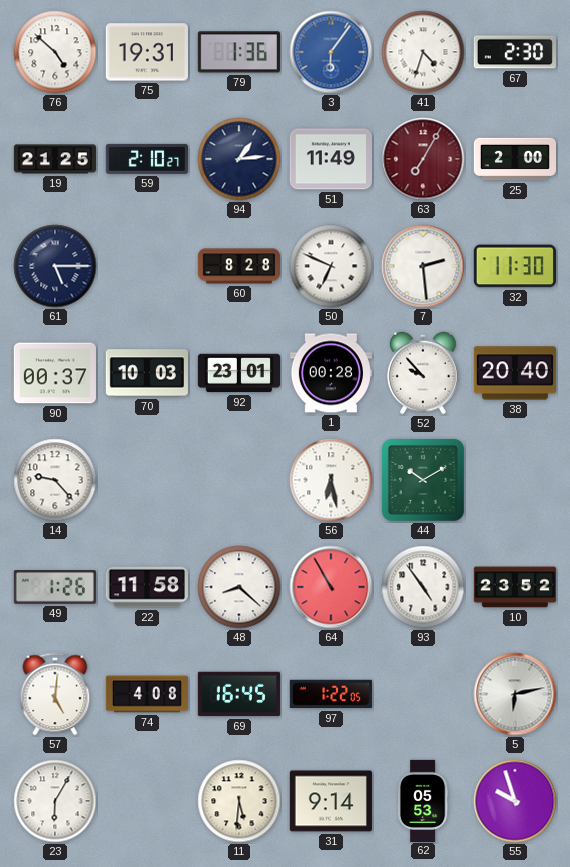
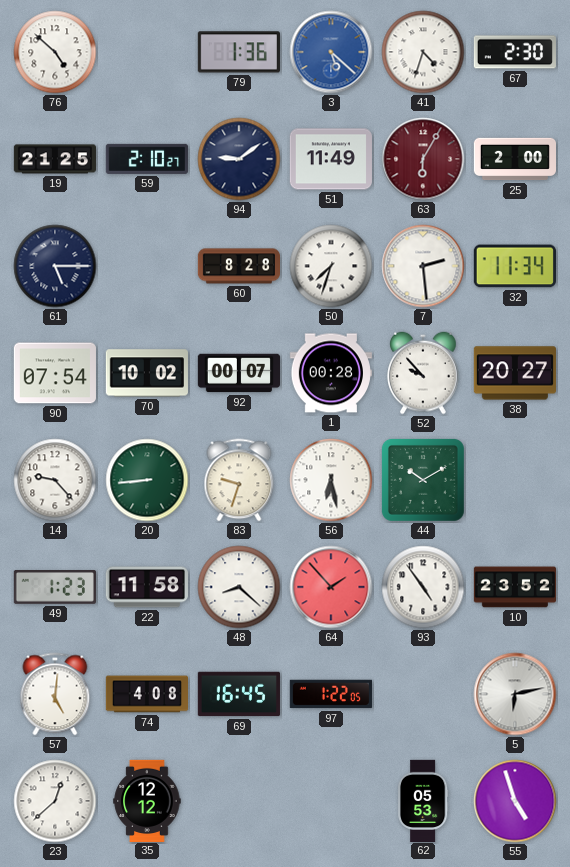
75: 19:31 -> none
3: 6:06 -> 5:22
94: 1:14 -> 9:09
63: 7:05 -> 6:05
50: 6:49 -> 7:33
32: 11:30 -> 11:34
90: 00:37 -> 07:54
70: 10:03 -> 10:02
92: 23:01 -> 00:07
38: 20:40 -> 20:27
20: none -> 8:44
83: none -> 9:33
49: 1:26 -> 1:23
64: 10:55 -> 1:53
23: 6:05 -> 12:38
35: none -> 12:12
11: 5:31 -> none
31: 9:14 -> none
55: 9:57 -> 4:57
